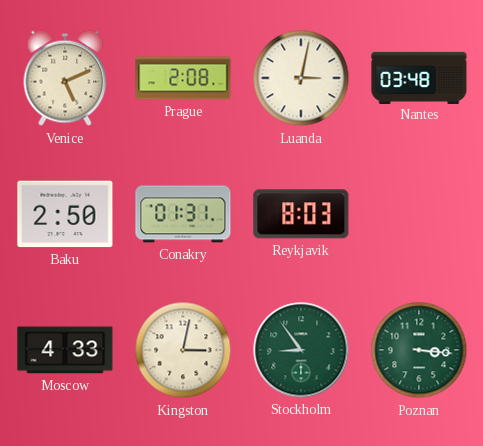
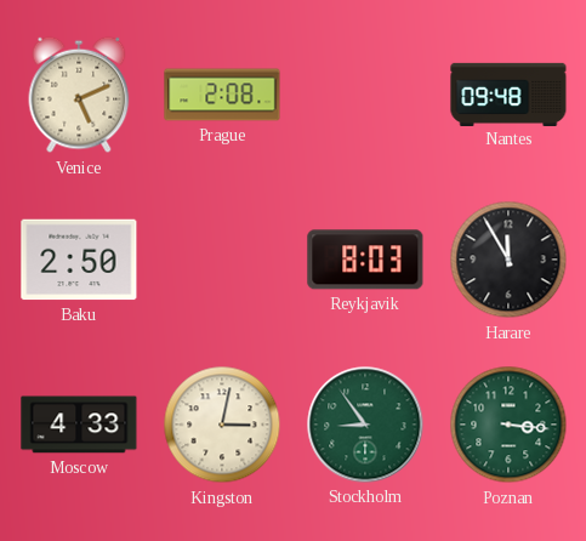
Luanda: 3:02 -> none
Nantes: 03:48 -> 09:48
Conakry: 01:31 -> none
Harare: none -> 11:55
